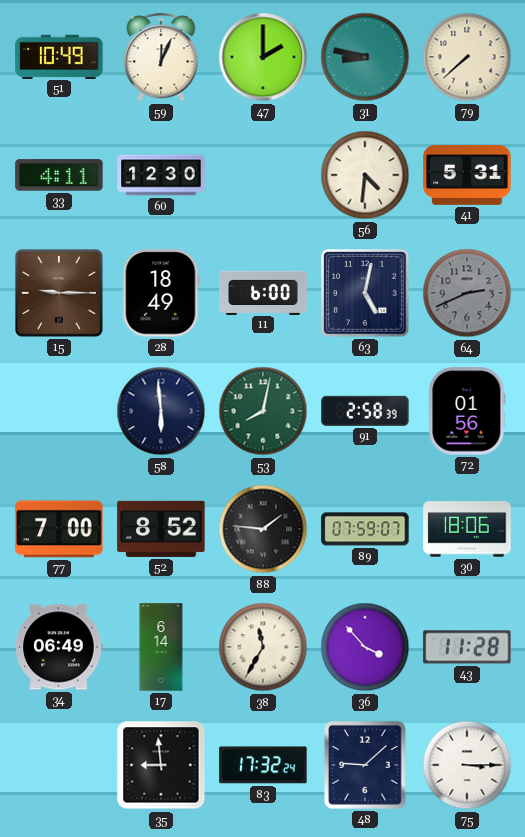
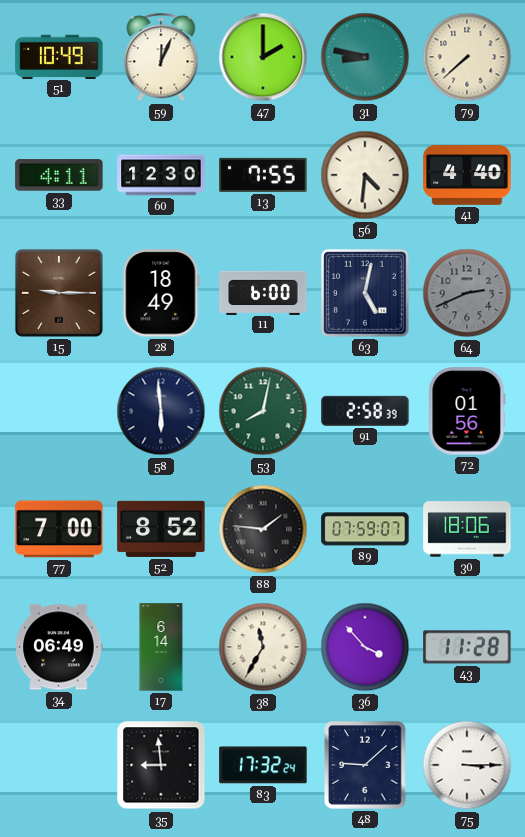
13: none -> 7:55
41: 5:31 -> 4:40
